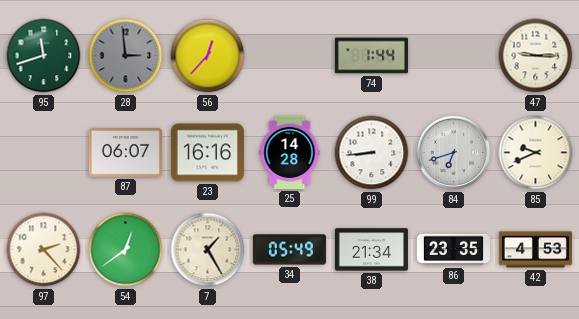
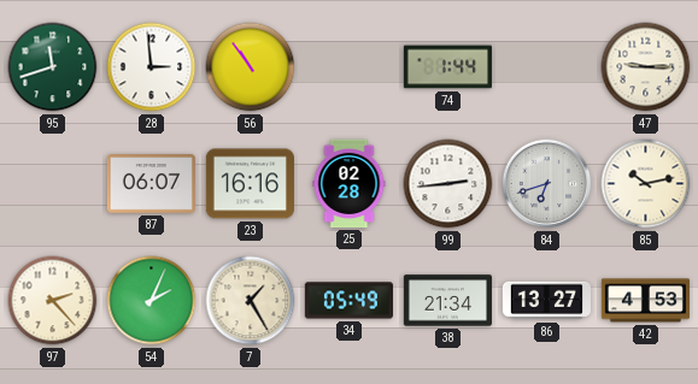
28 dial: grey -> white
56: 12:37 -> 10:54
25: 14:28 -> 02:28
99: 8:44 -> 2:44
85: 9:41 -> 10:13
54: 12:39 -> 2:04
86: 23:35 -> 13:27
